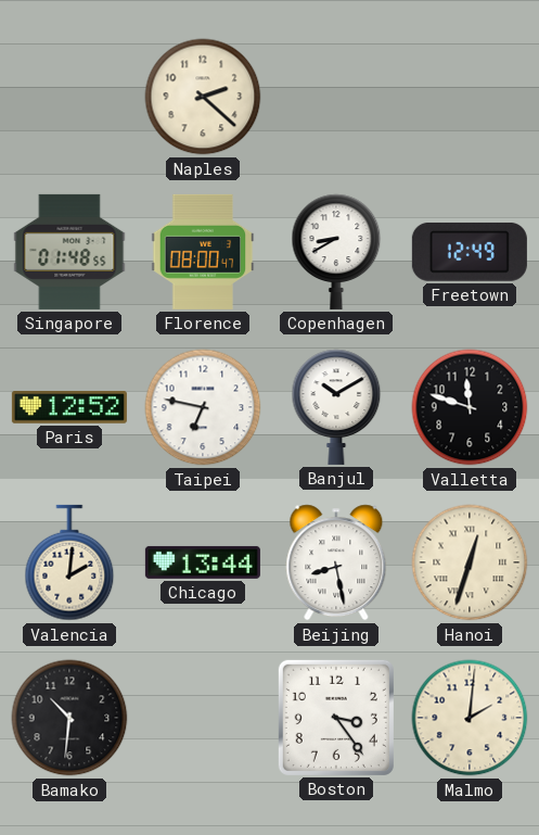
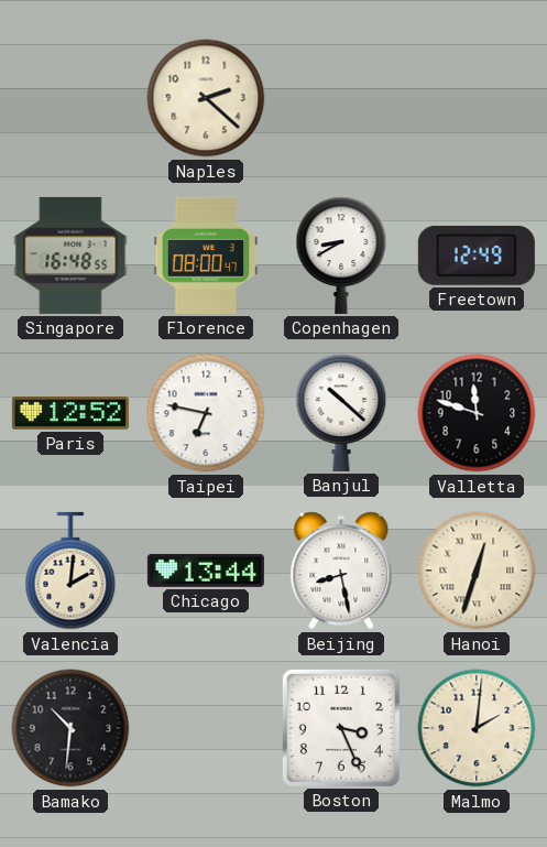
Singapore: 01:48 -> 16:48
Banjul: 10:10 -> 10:22
Boston: 3:24 -> 3:26
